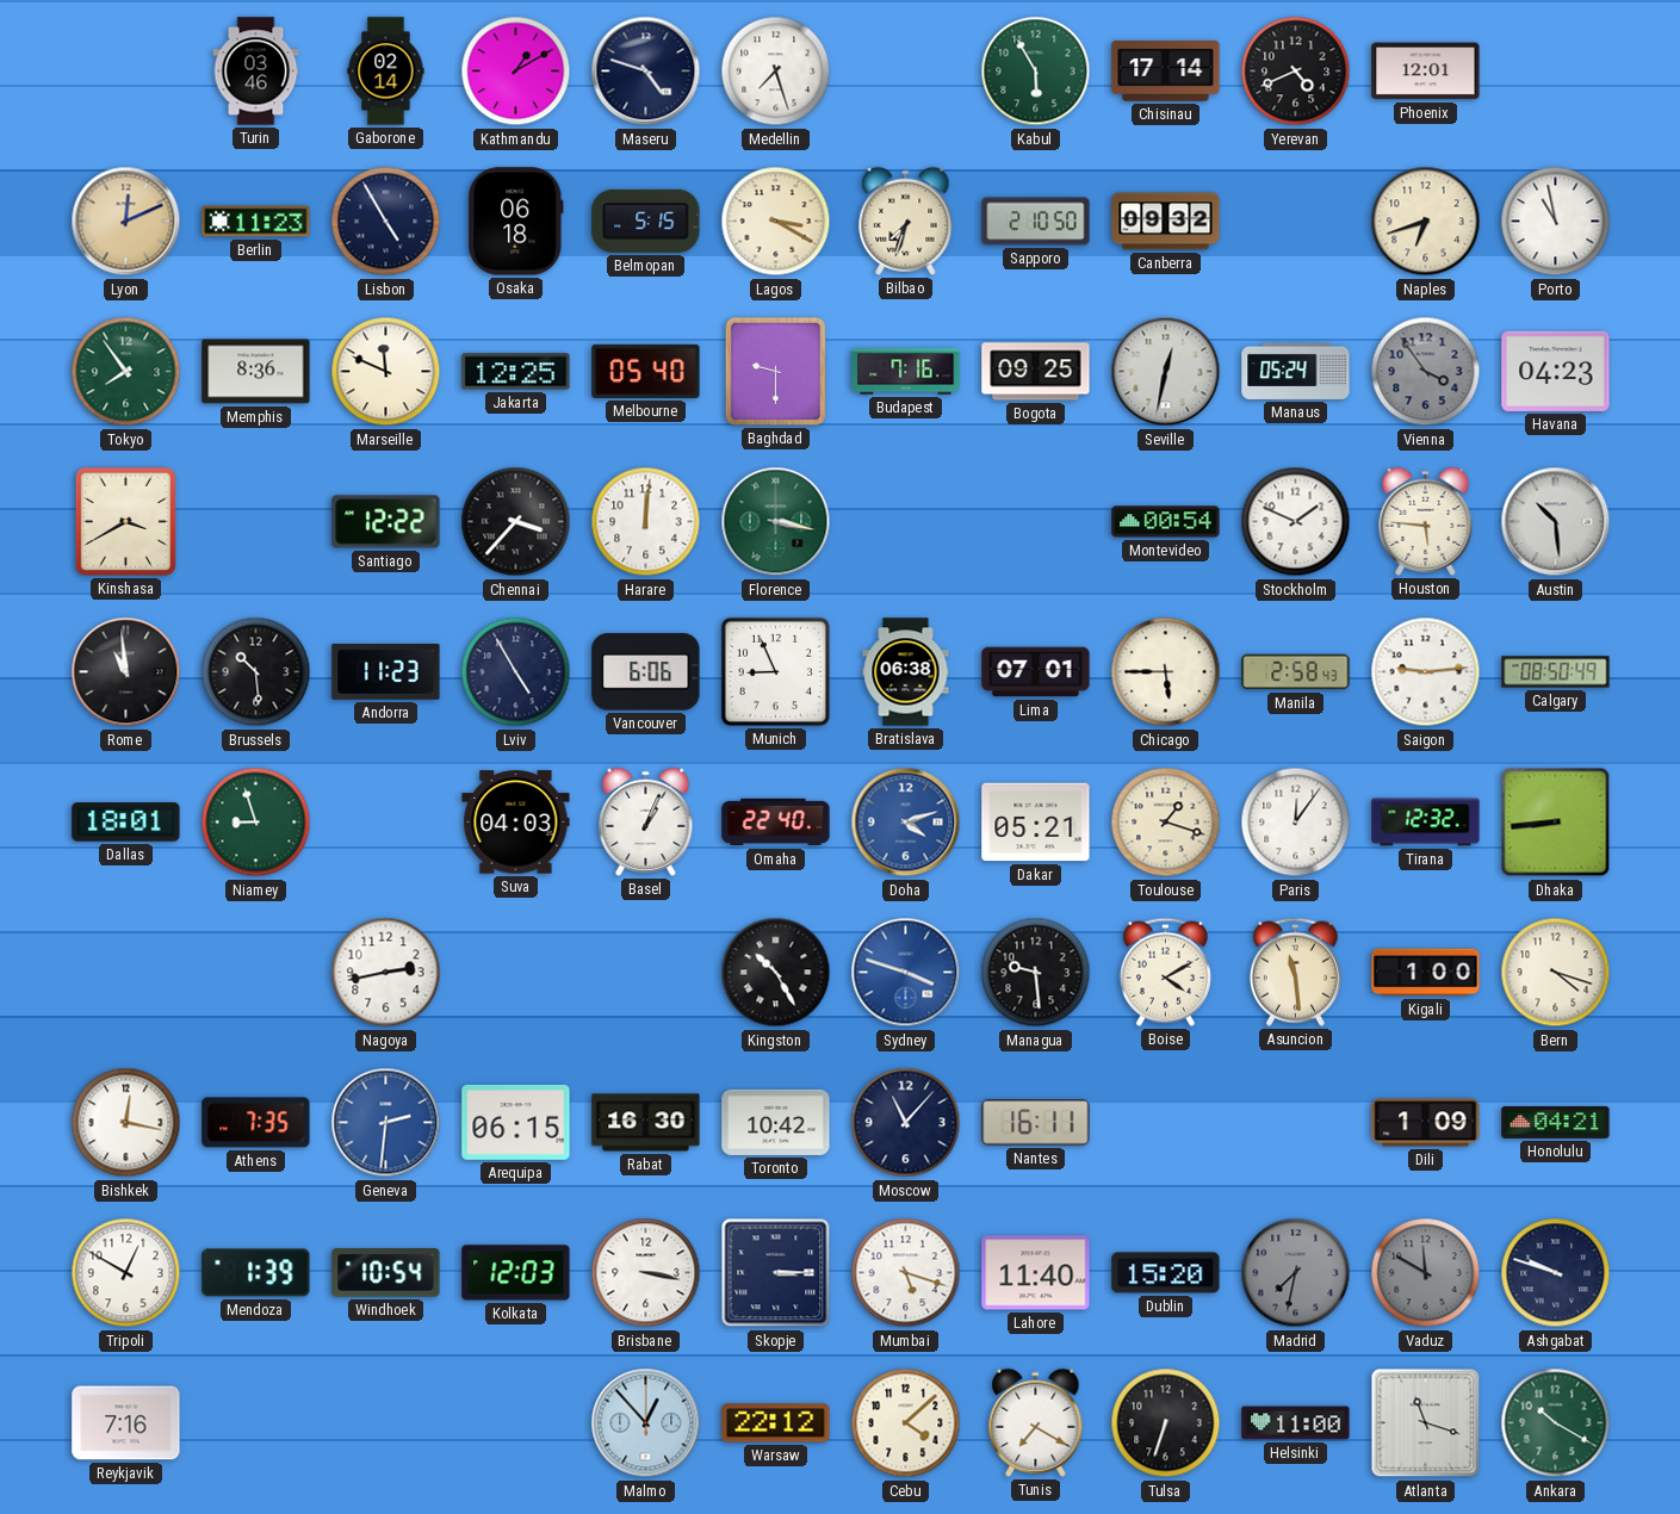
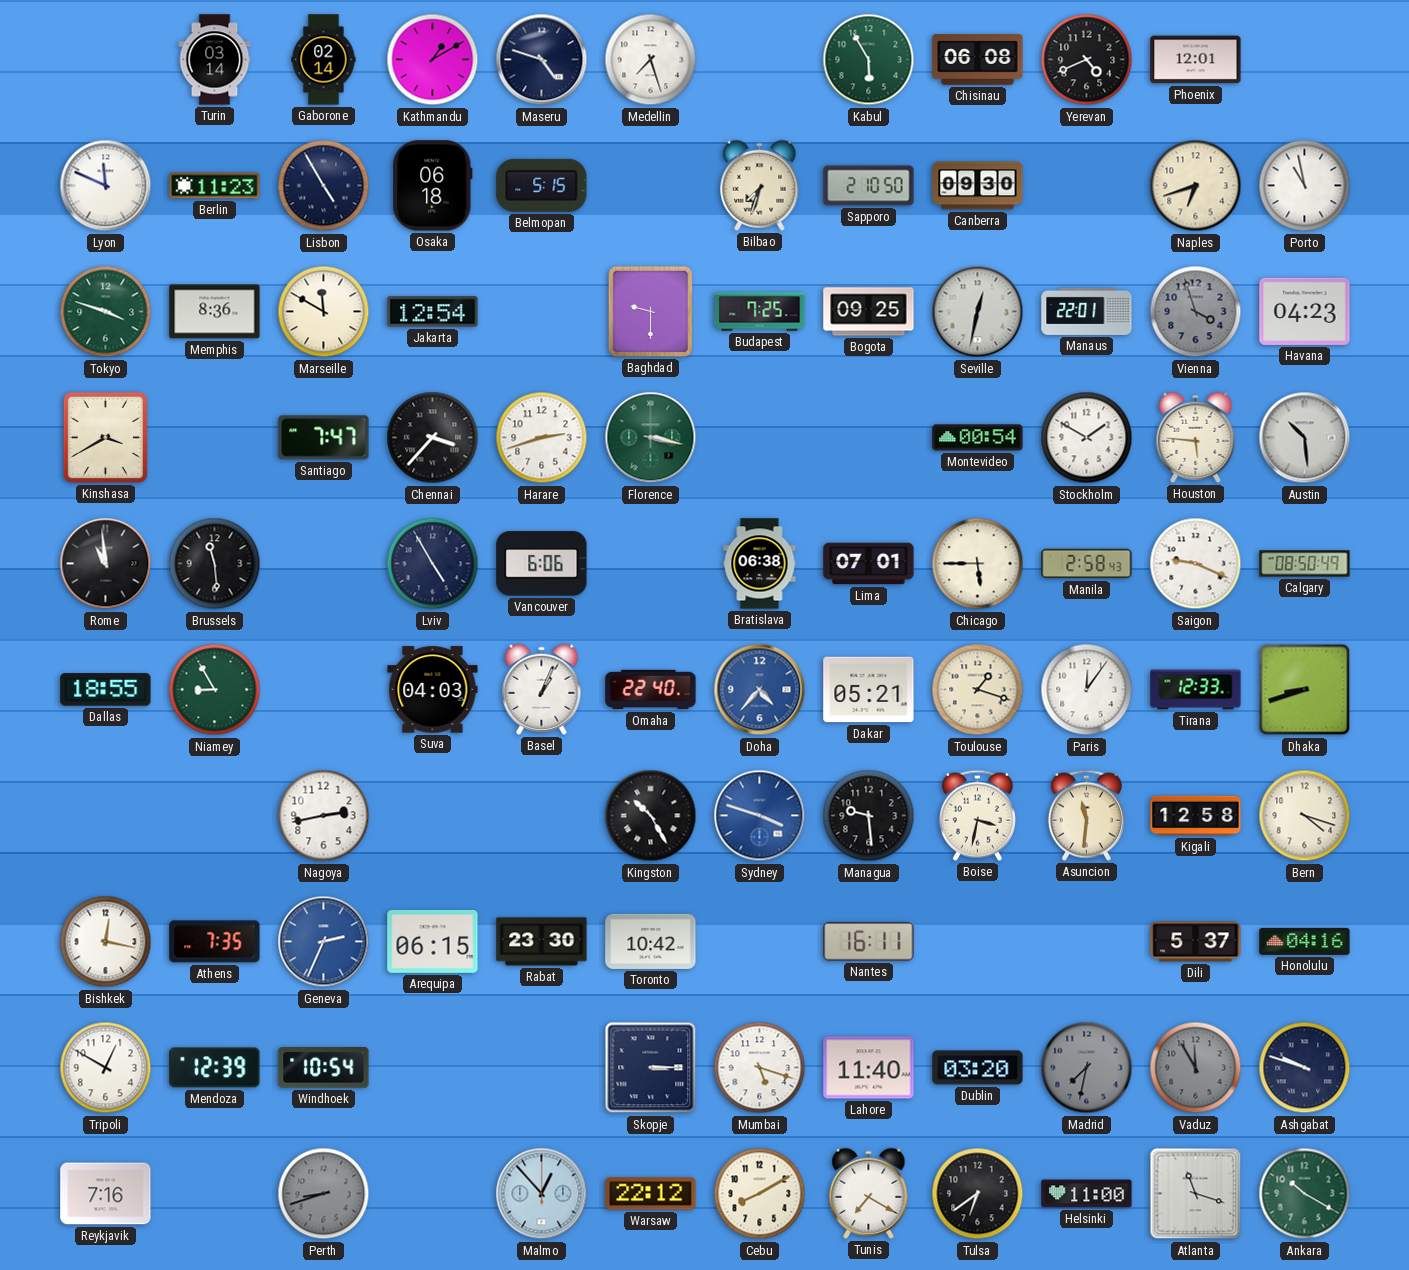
Turin: 03:46 -> 03:14
Chisinau: 17:14 -> 06:08
Lyon: 12:11 -> 11:49
Lyon dial: champagne -> white
Lagos: 3:20 -> none
Canberra: 09:32 -> 09:30
Tokyo: 7:54 -> 3:48
Marseille: 11:49 -> 11:50
Jakarta: 12:25 -> 12:54
Melbourne: 05:40 -> none
Budapest: 7:16 -> 7:25
Manaus: 05:24 -> 22:01
Vienna: 3:54 -> 3:57
Santiago: 12:22 -> 7:47
Harare: 12:01 -> 2:42
Stockholm: 1:49 -> 1:50
Brussels: 10:29 -> 11:29
Andorra: 11:23 -> none
Munich: 8:56 -> none
Saigon: 9:14 -> 9:19
Dallas: 18:01 -> 18:55
Niamey: 8:57 -> 8:55
Doha: 4:12 -> 4:37
Tirana: 12:32 -> 12:33
Dhaka: 8:44 -> 8:42
Boise: 4:10 -> 3:32
Asuncion: 11:29 -> 11:31
Kigali: 1:00 -> 12:58
Geneva: 2:31 -> 2:34
Rabat: 16:30 -> 23:30
Moscow: 11:07 -> none
Dili: 1:09 -> 5:37
Honolulu: 04:21 -> 04:16
Mendoza: 1:39 -> 12:39
Kolkata: 12:03 -> none
Brisbane: 3:17 -> none
Dublin: 15:20 -> 03:20
Vaduz: 11:50 -> 11:55
Perth: none -> 8:42
Cebu: 4:08 -> 8:10
Tulsa: 6:33 -> 6:39
